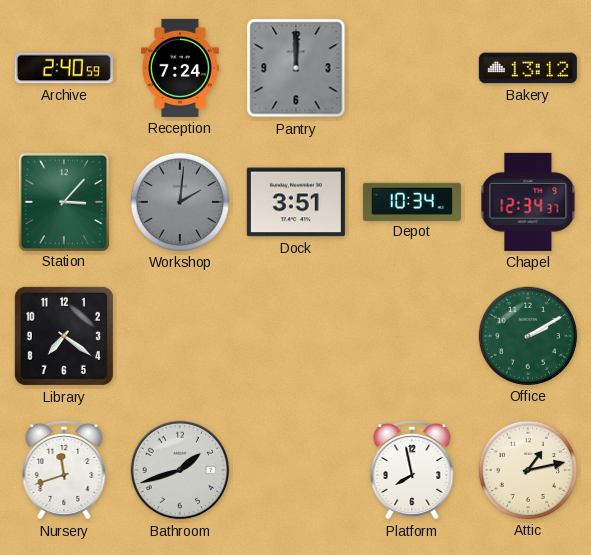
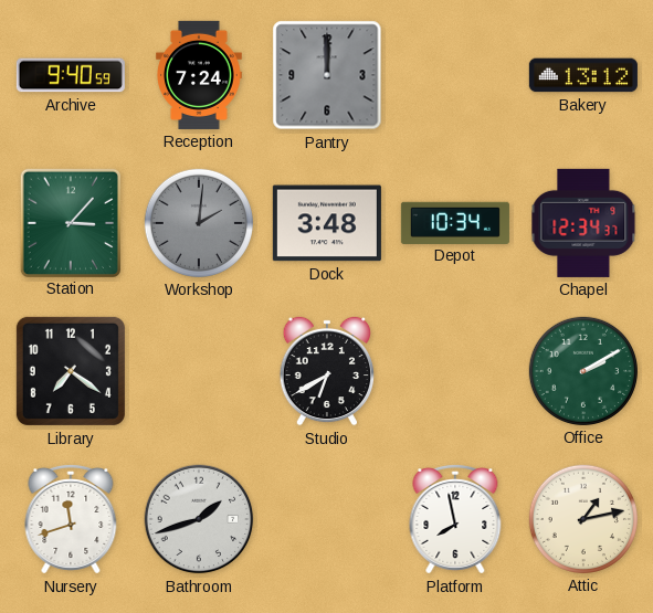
Archive: 2:40 -> 9:40
Dock: 3:51 -> 3:48
Studio: none -> 6:40
